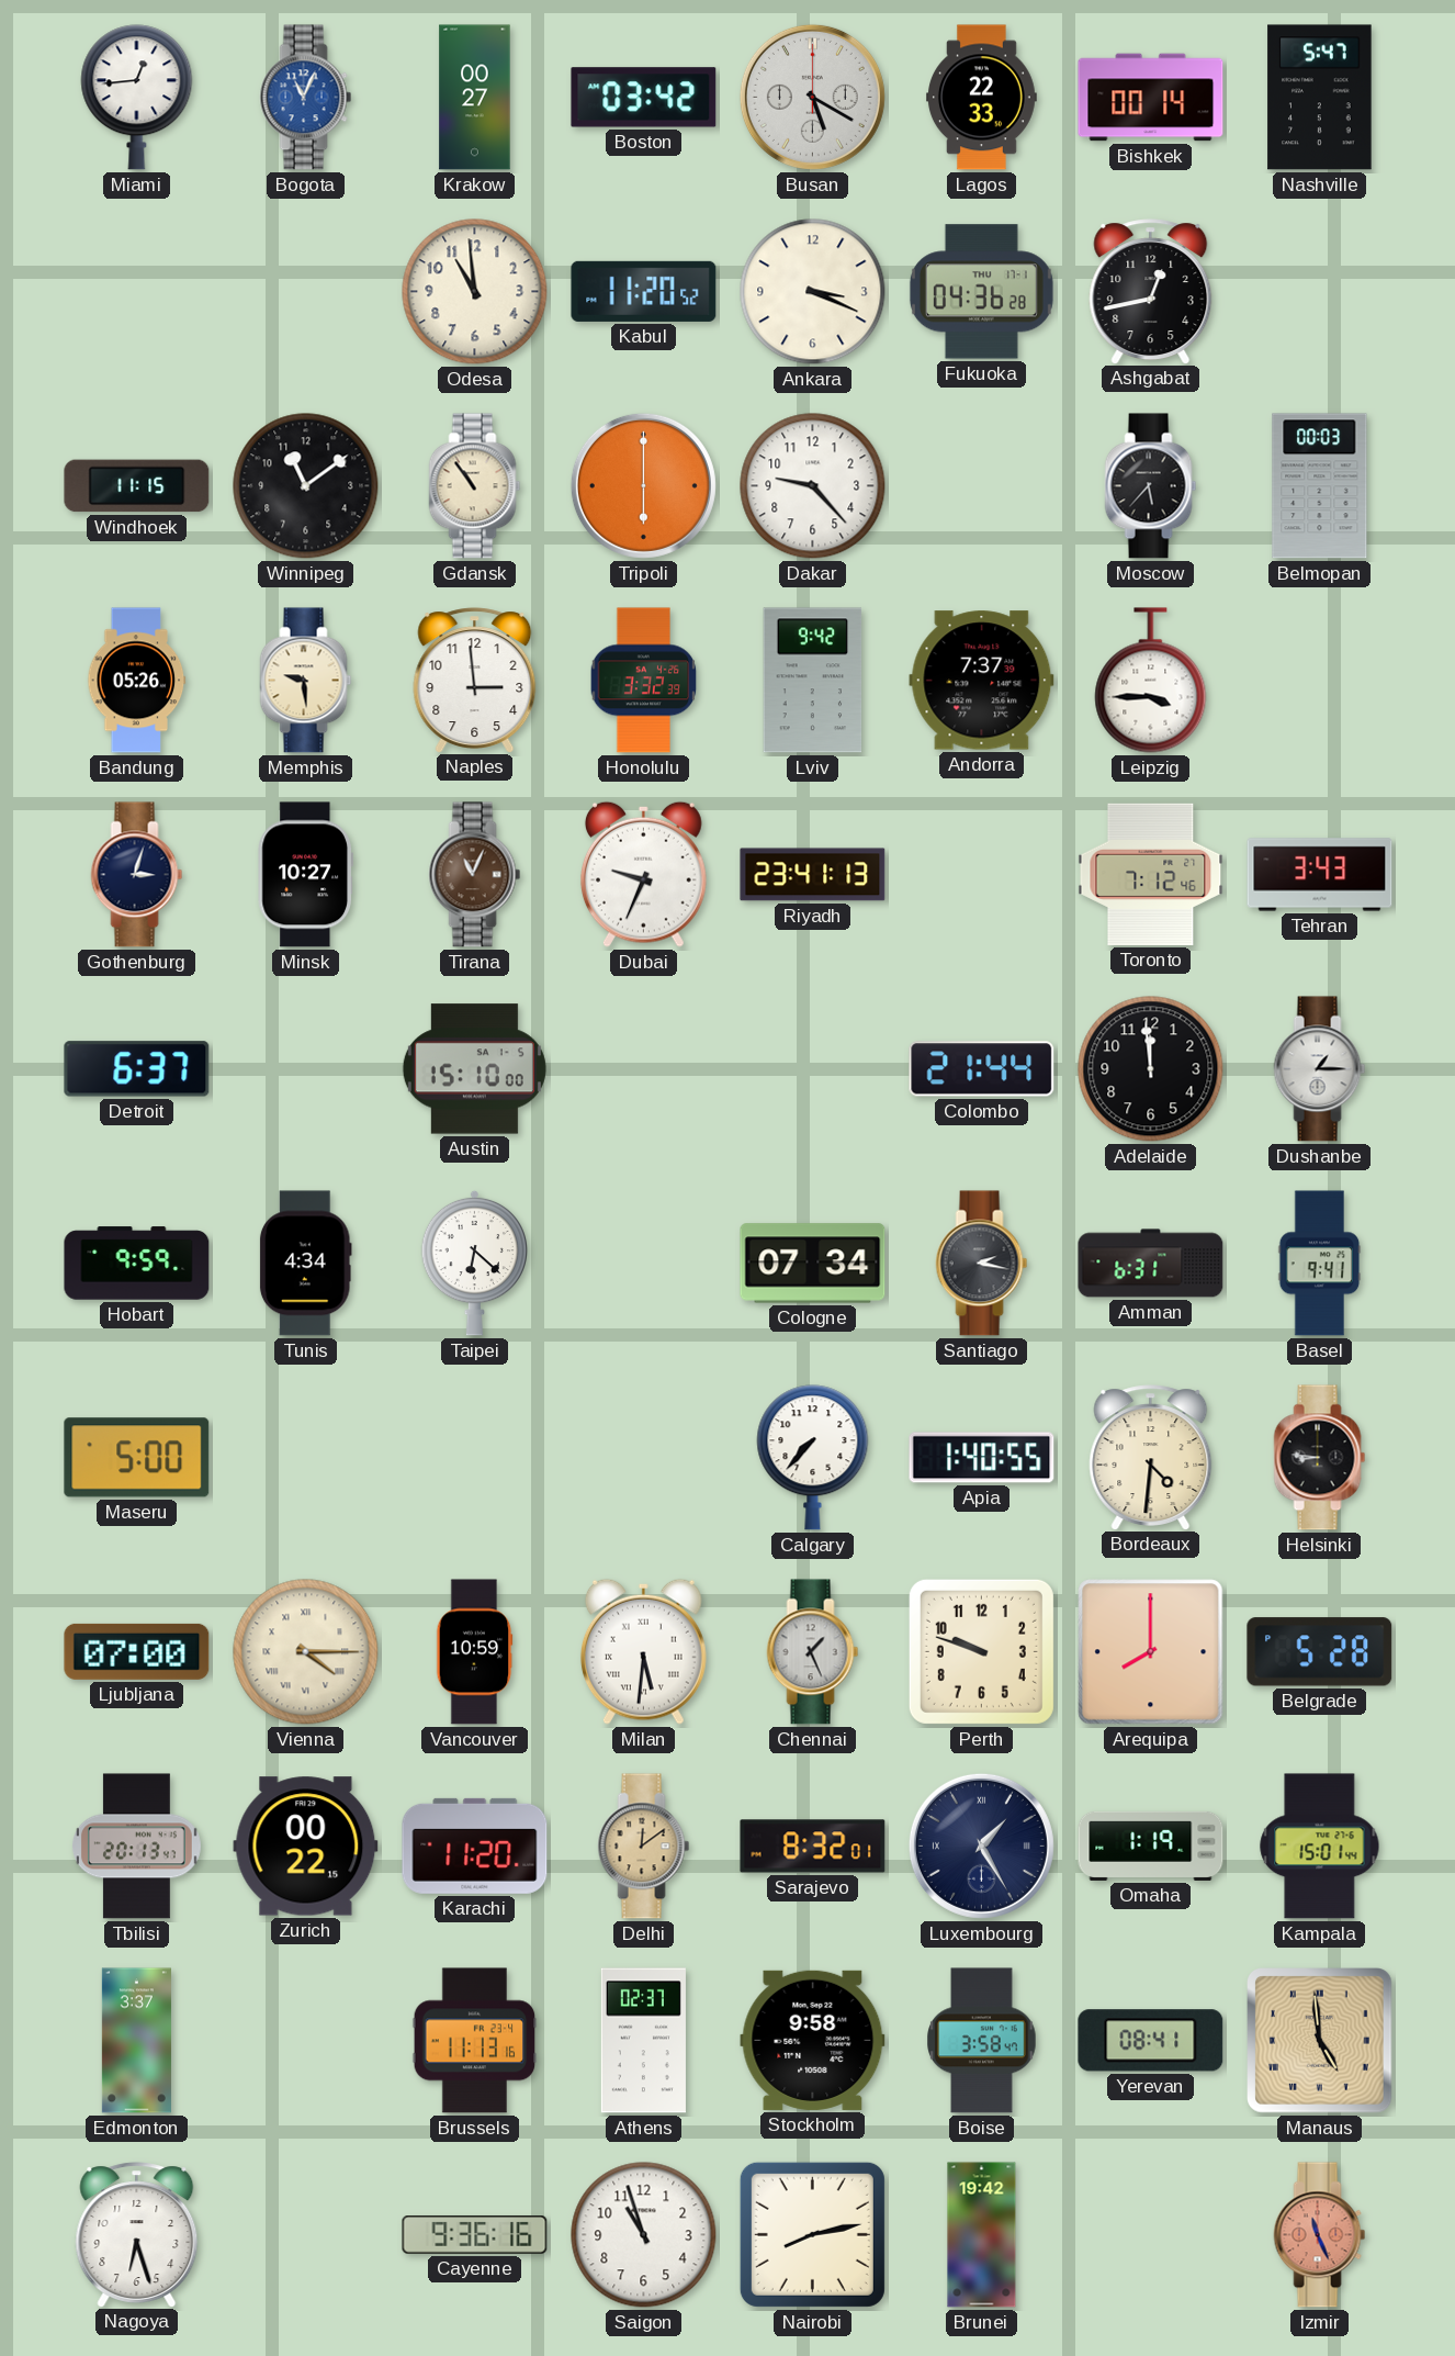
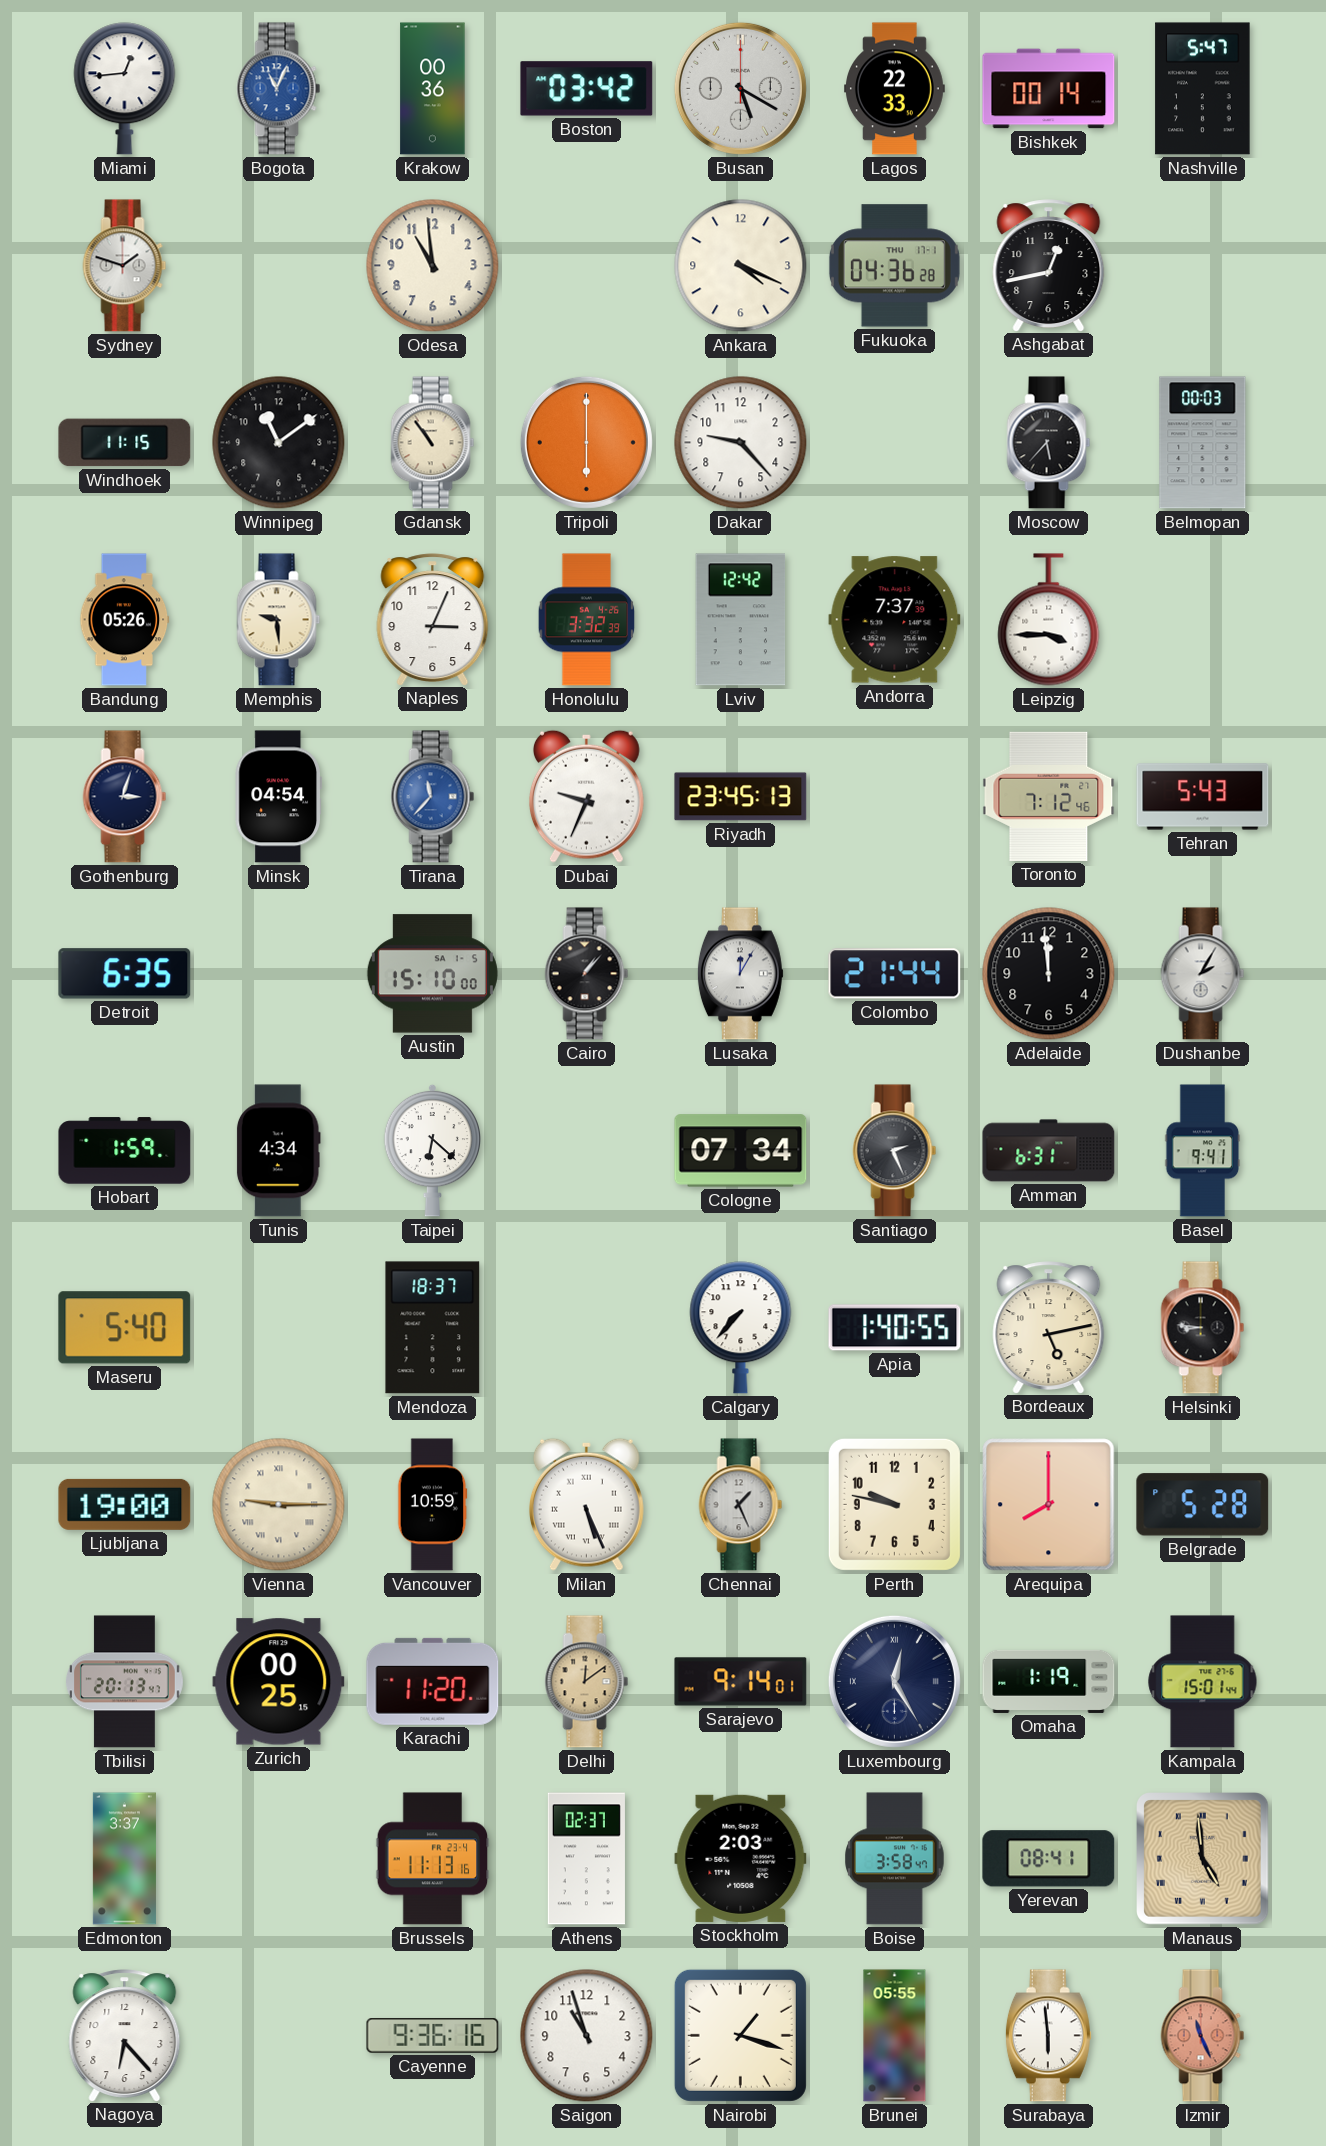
Krakow: 00:27 -> 00:36
Sydney: none -> 1:48
Kabul: 11:20 -> none
Ankara: 3:19 -> 4:19
Naples: 2:59 -> 3:04
Lviv: 9:42 -> 12:42
Minsk: 10:27 -> 04:54
Tirana: 11:04 -> 11:37
Tirana dial: brown -> blue
Riyadh: 23:41 -> 23:45
Tehran: 3:43 -> 5:43
Detroit: 6:37 -> 6:35
Cairo: none -> 1:07
Lusaka: none -> 12:05
Dushanbe: 1:15 -> 2:05
Hobart: 9:59 -> 1:59
Santiago: 2:17 -> 2:26
Maseru: 5:00 -> 5:40
Mendoza: none -> 18:37
Bordeaux: 4:31 -> 5:13
Ljubljana: 07:00 -> 19:00
Vienna: 4:15 -> 9:15
Milan: 5:31 -> 5:26
Perth: 9:48 -> 9:47
Zurich: 00:22 -> 00:25
Sarajevo: 8:32 -> 9:14
Luxembourg: 1:25 -> 12:25
Stockholm: 9:58 -> 2:03
Nagoya: 6:27 -> 6:23
Nairobi: 8:13 -> 1:18
Brunei: 19:42 -> 05:55
Surabaya: none -> 5:59
